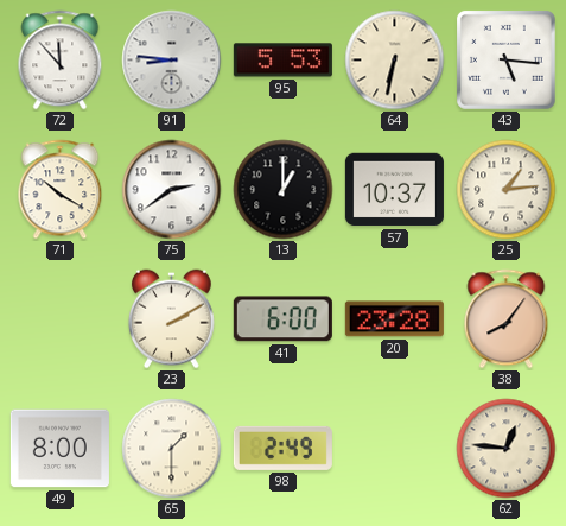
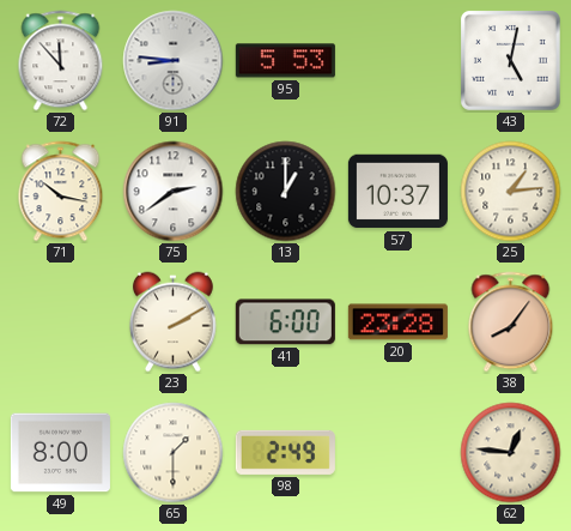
64: 6:32 -> none
43: 5:16 -> 5:02
71: 10:20 -> 10:17
